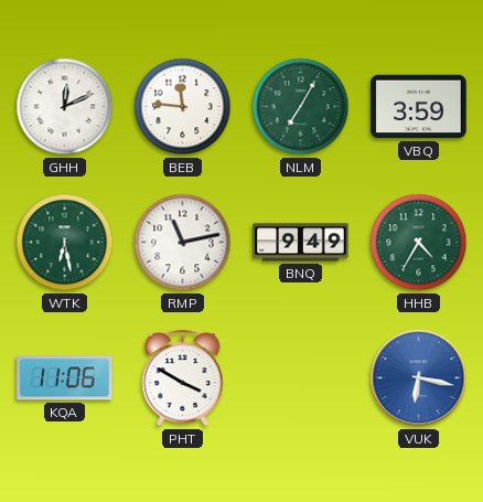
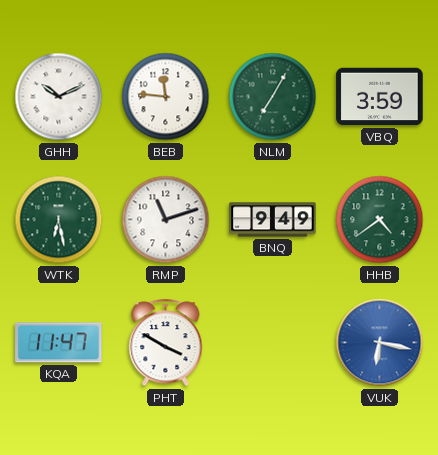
GHH: 12:11 -> 10:11
RMP: 11:13 -> 11:12
HHB: 4:35 -> 4:39
KQA: 11:06 -> 11:47
